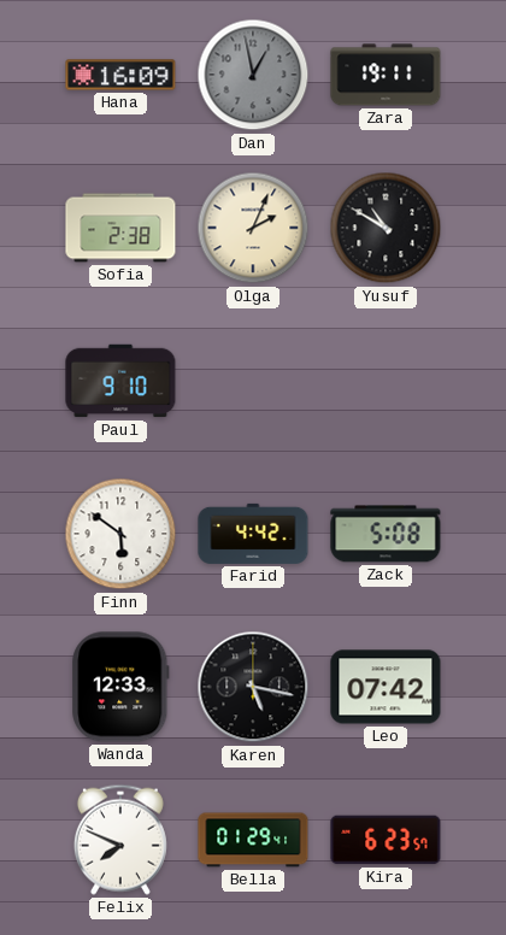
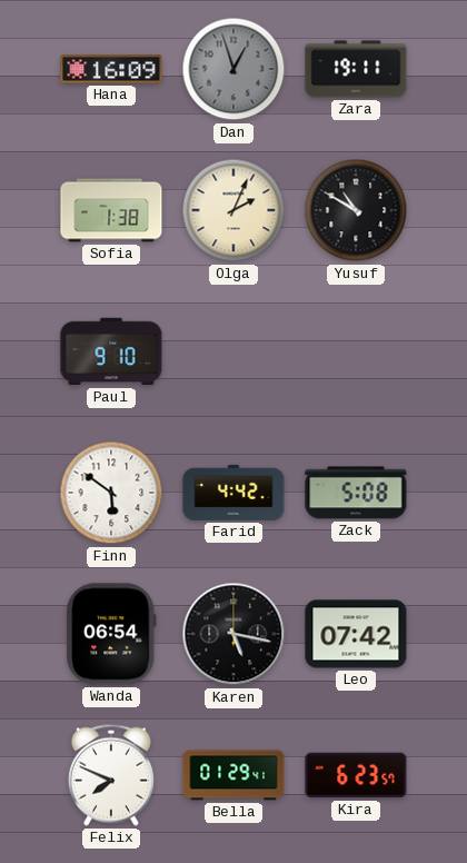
Dan: 12:58 -> 12:57
Sofia: 2:38 -> 1:38
Wanda: 12:33 -> 06:54
